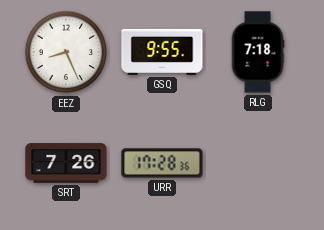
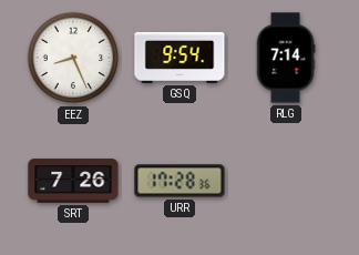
GSQ: 9:55 -> 9:54
RLG: 7:18 -> 7:14
